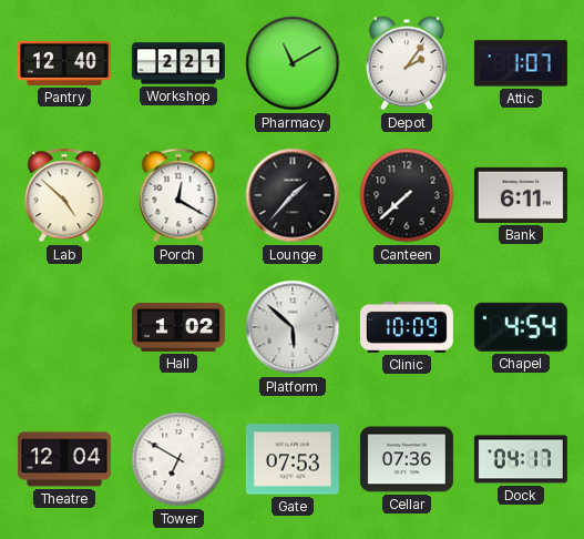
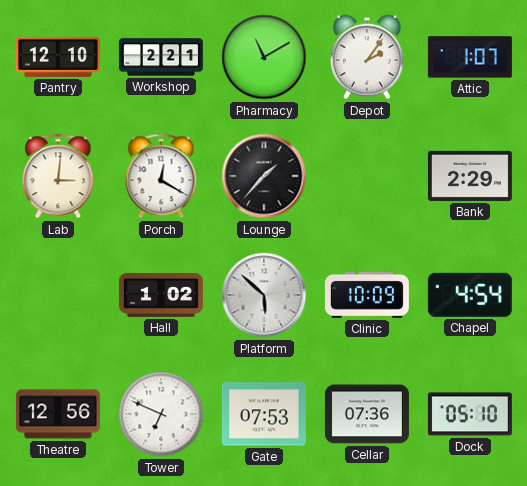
Pantry: 12:40 -> 12:10
Lab: 4:52 -> 3:01
Canteen: 7:38 -> none
Bank: 6:11 -> 2:29
Theatre: 12:04 -> 12:56
Tower: 6:50 -> 6:49
Dock: 04:17 -> 05:10
